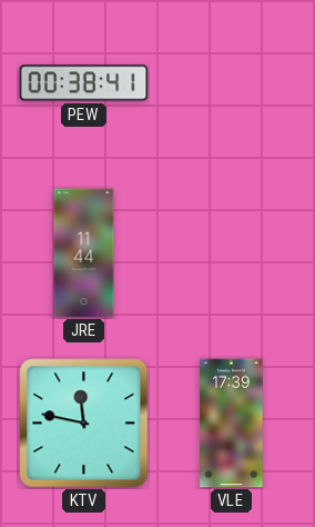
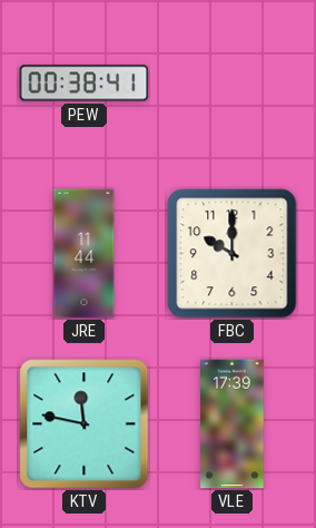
FBC: none -> 10:00
